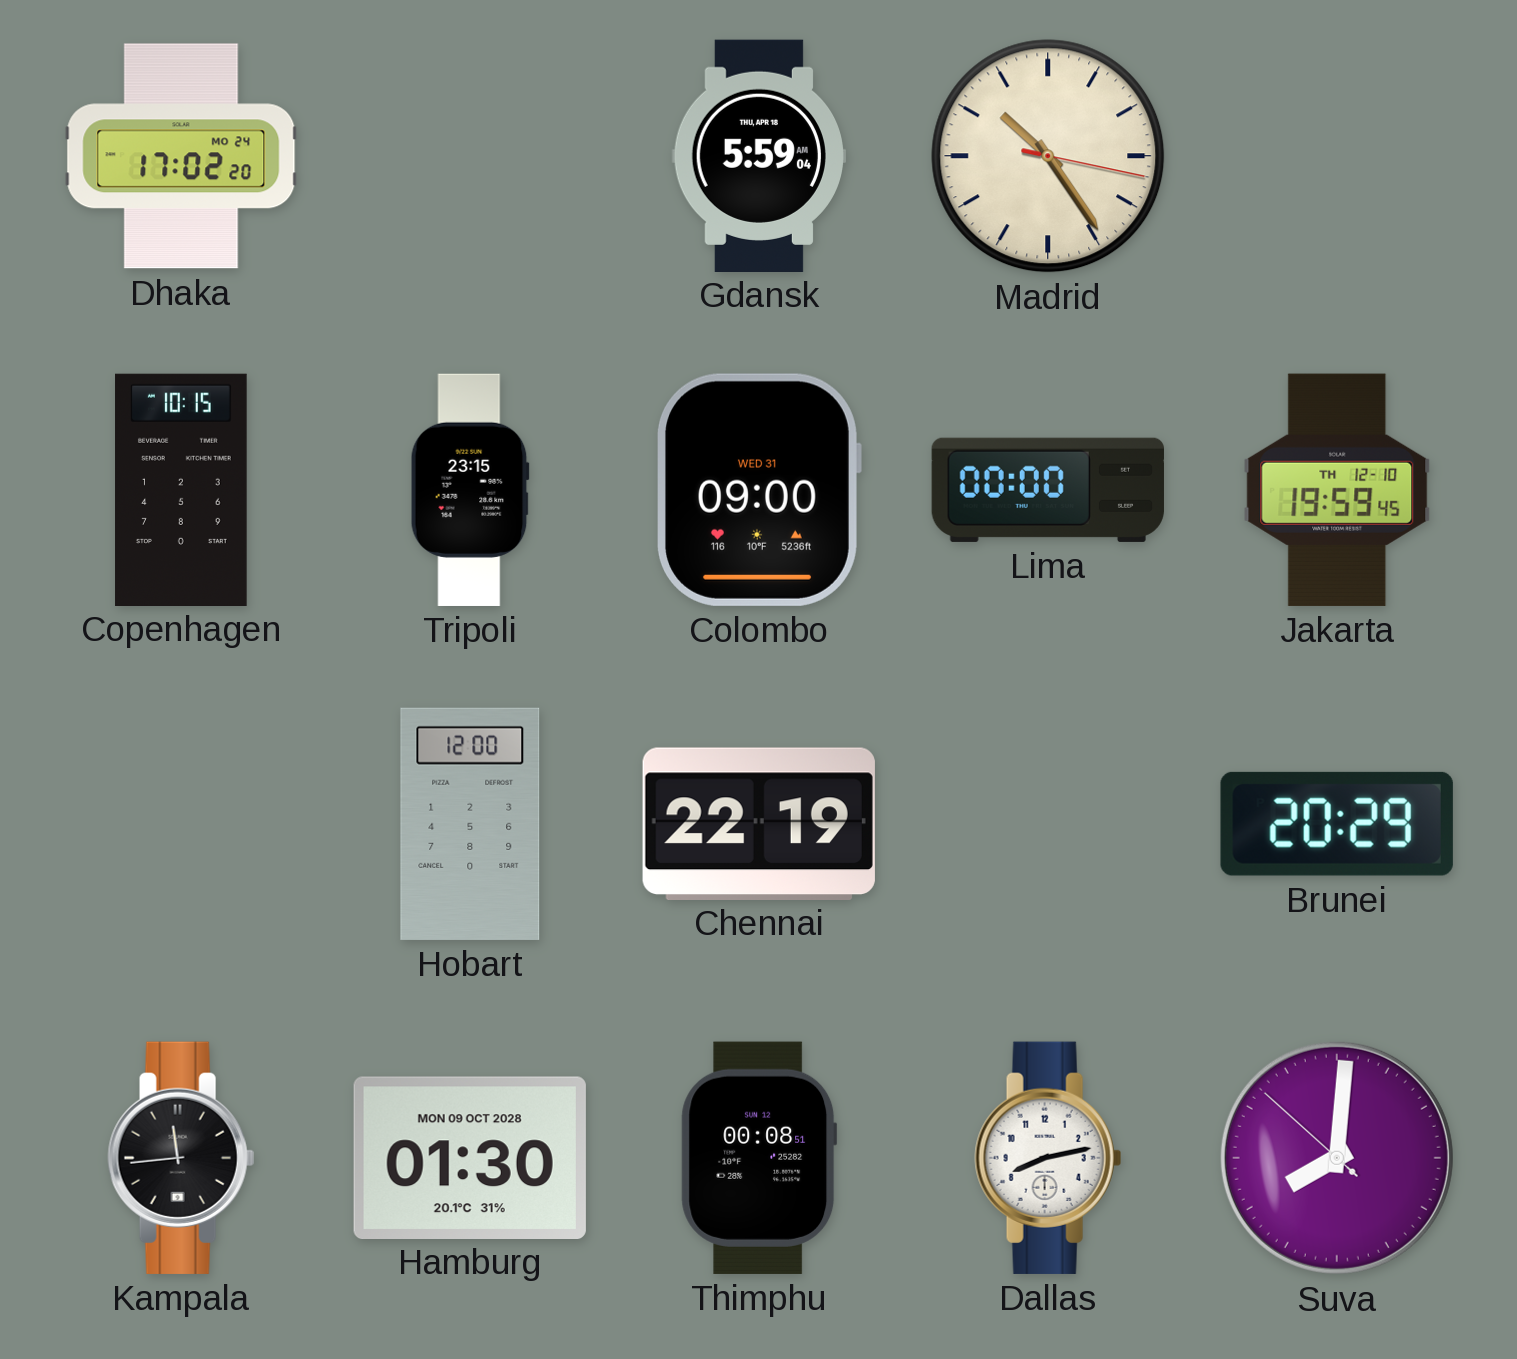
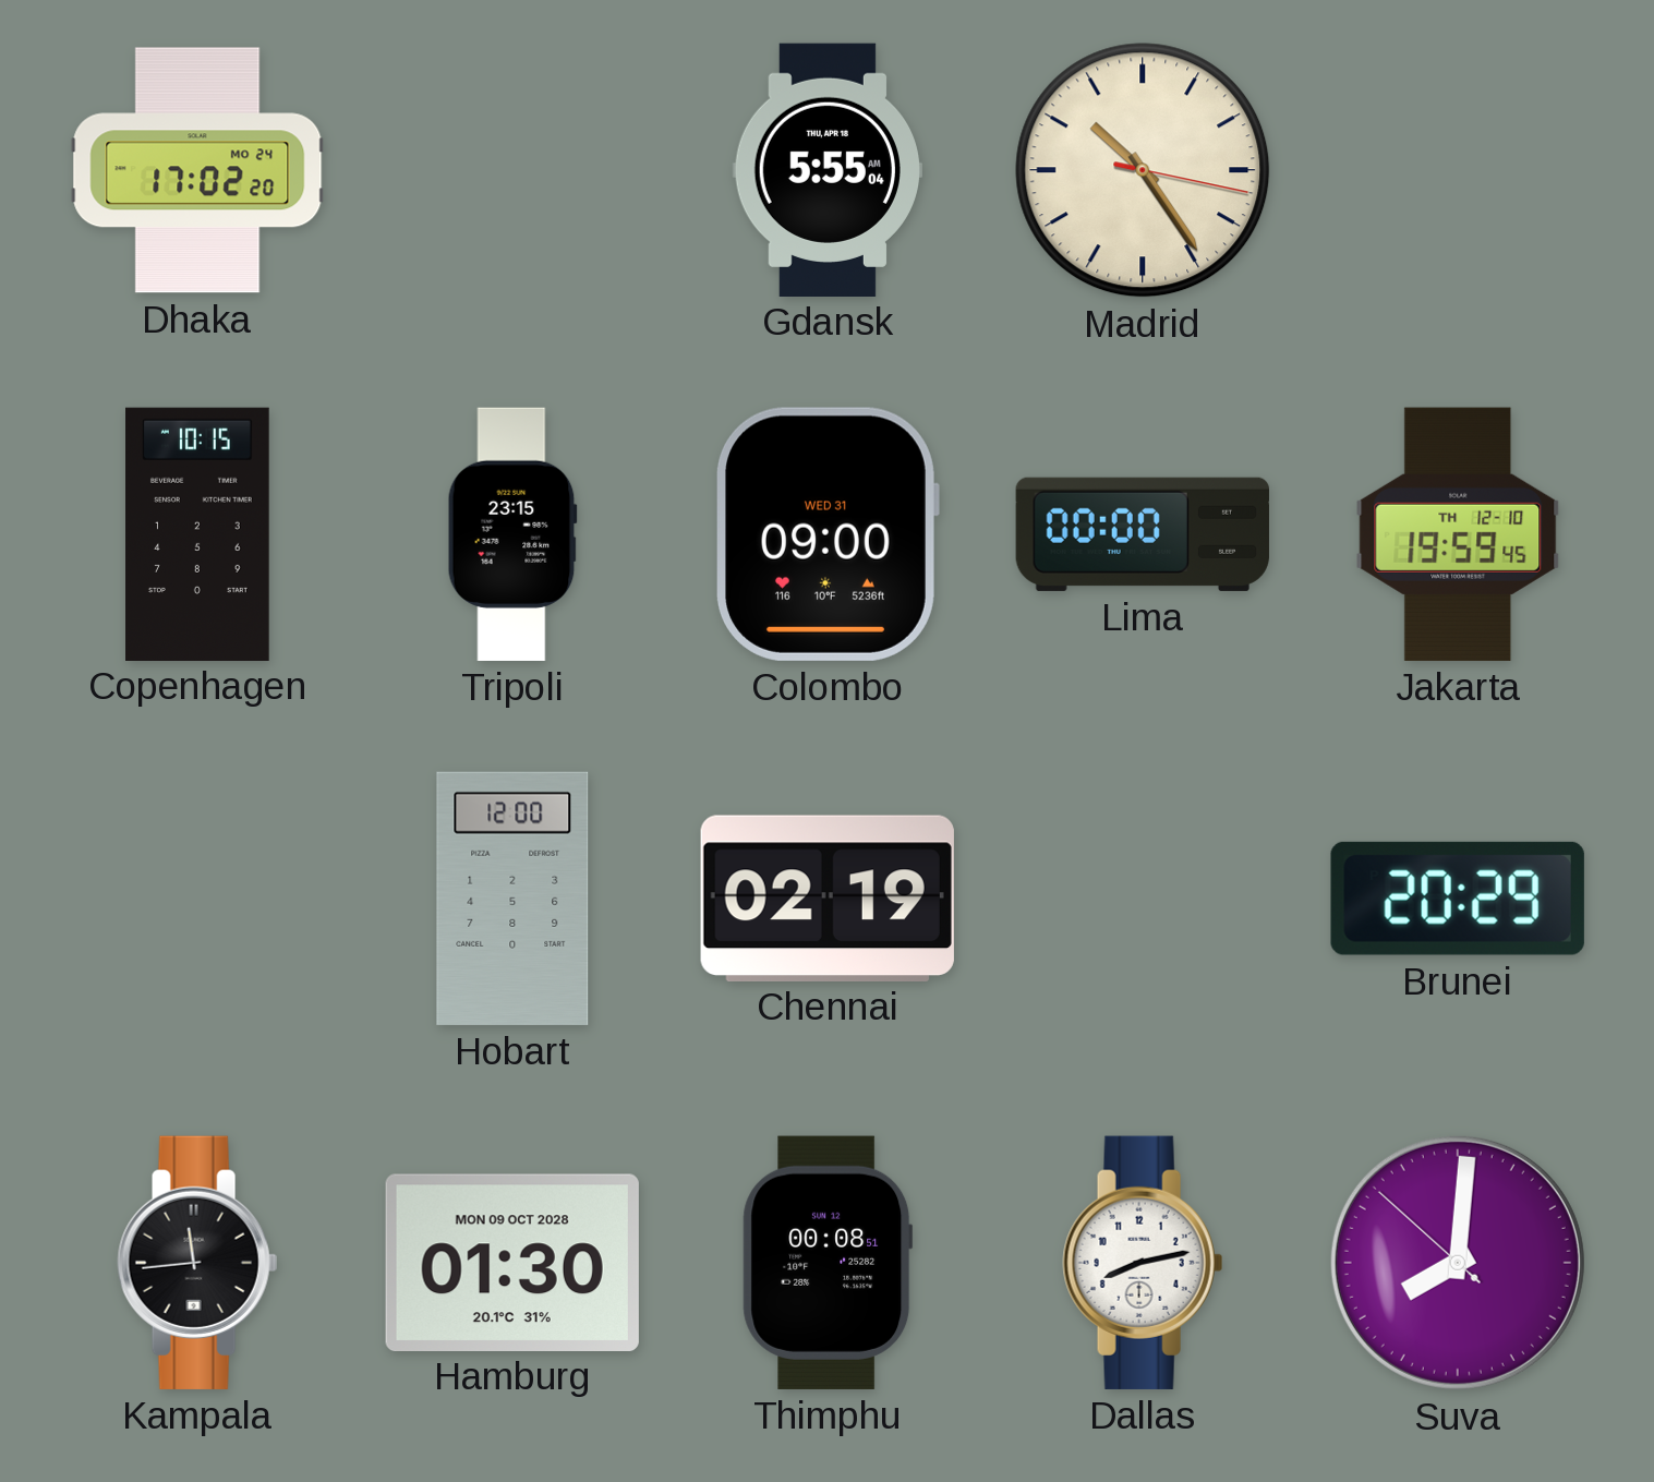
Gdansk: 5:59 -> 5:55
Chennai: 22:19 -> 02:19
